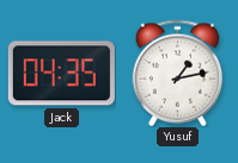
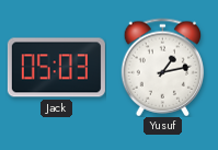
Jack: 04:35 -> 05:03
